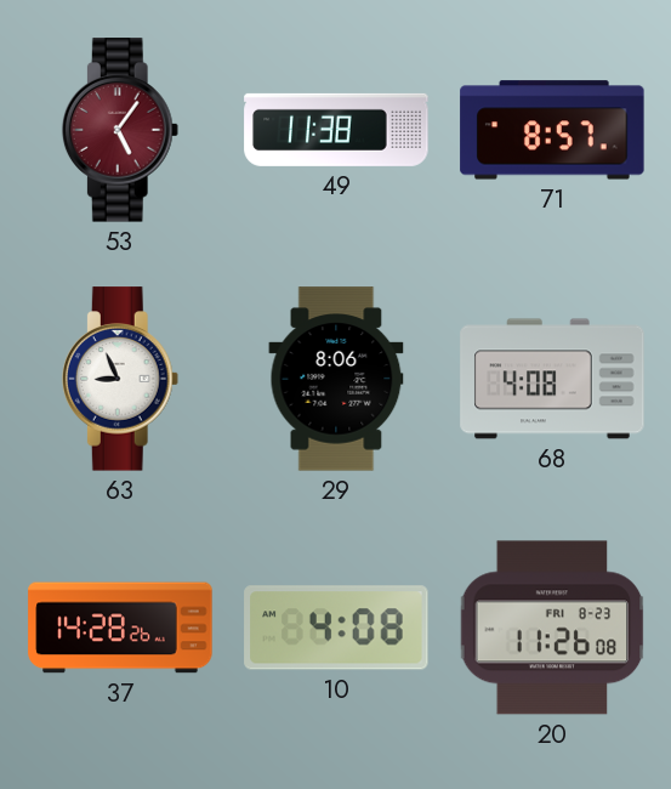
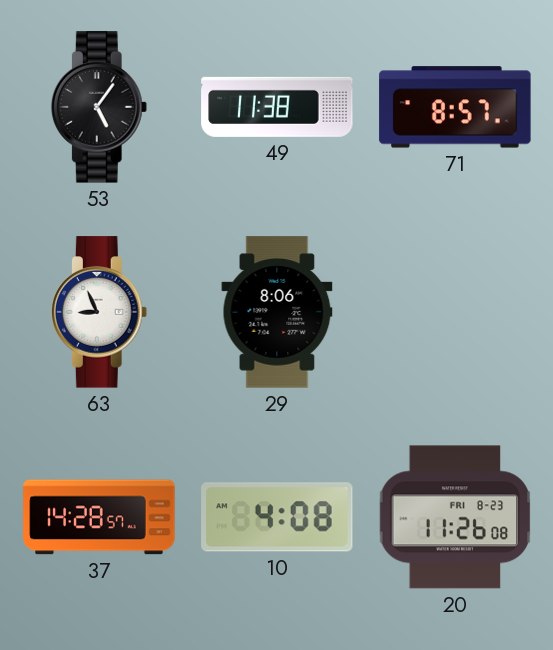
53 dial: burgundy -> black
68: 4:08 -> none
37: 14:28:26 -> 14:28:57
